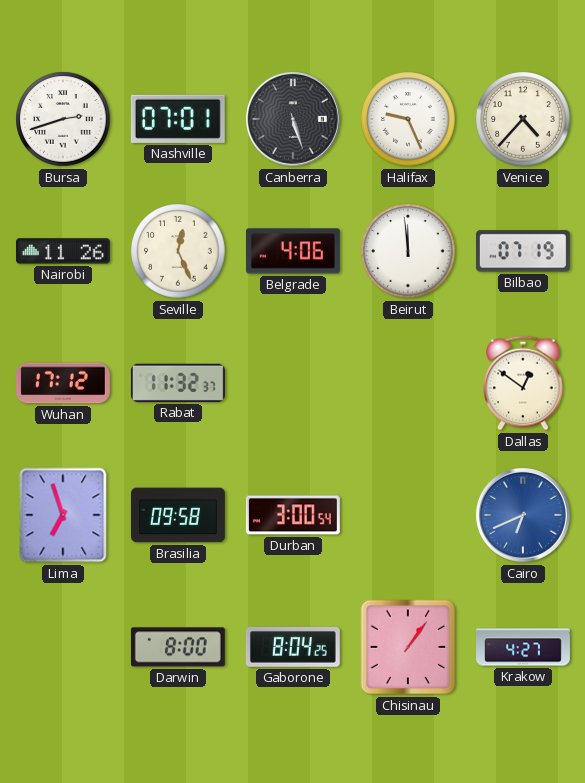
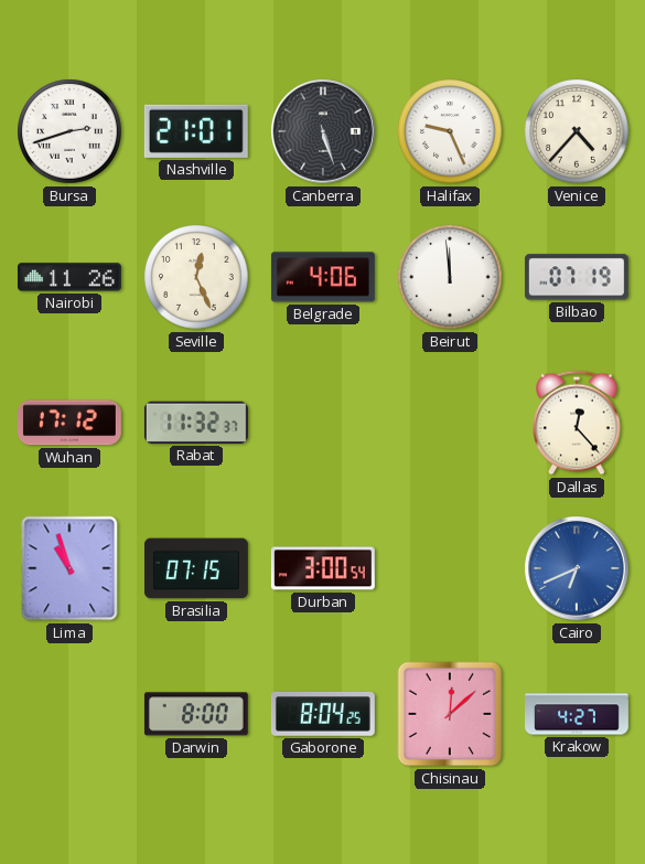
Nashville: 07:01 -> 21:01
Dallas: 12:51 -> 12:23
Lima: 6:57 -> 10:57
Brasilia: 09:58 -> 07:15
Chisinau: 1:06 -> 12:08
